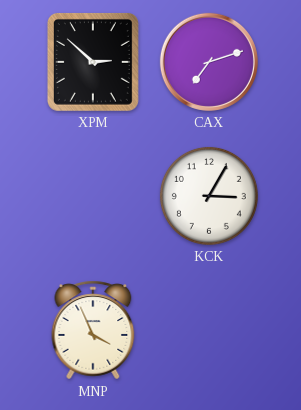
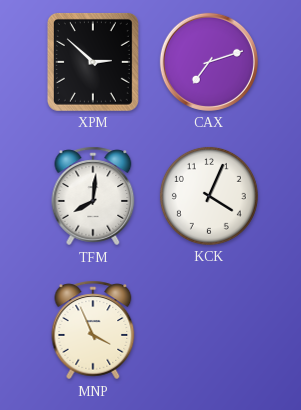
TFM: none -> 8:01
KCK: 3:05 -> 4:04
